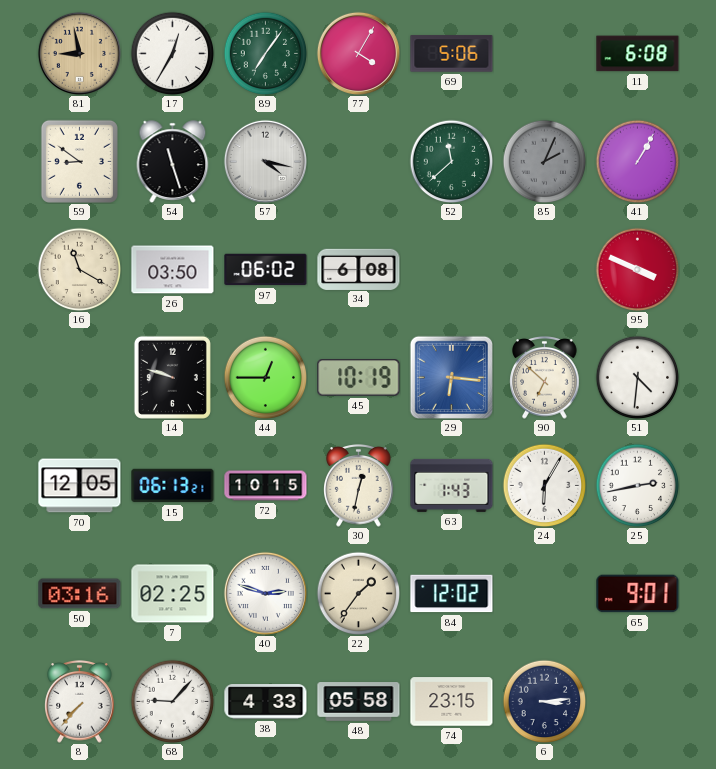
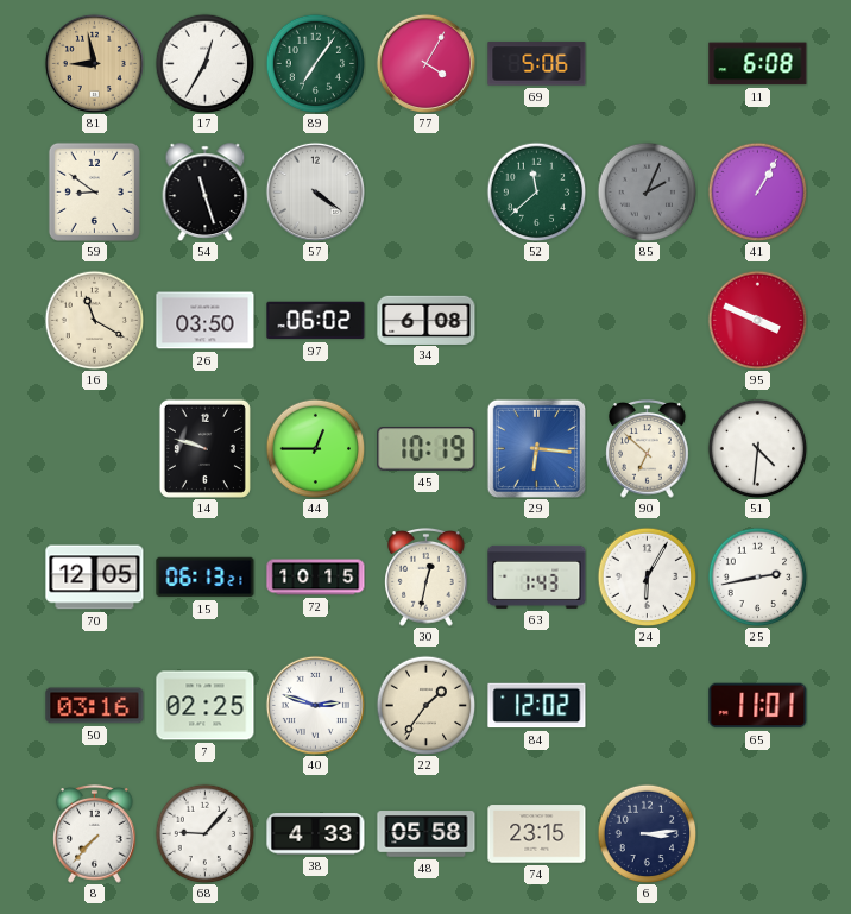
57: 4:17 -> 4:21
65: 9:01 -> 11:01
